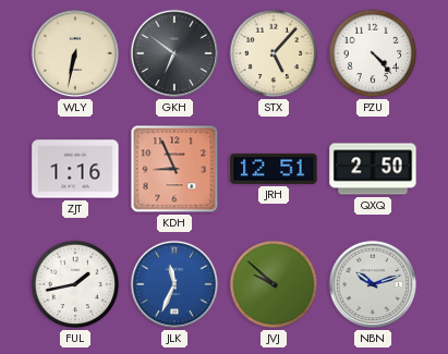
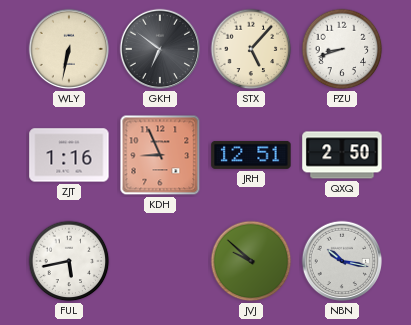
PZU: 4:23 -> 8:42
FUL: 1:43 -> 5:43
JLK: 11:34 -> none
NBN: 10:12 -> 10:17
